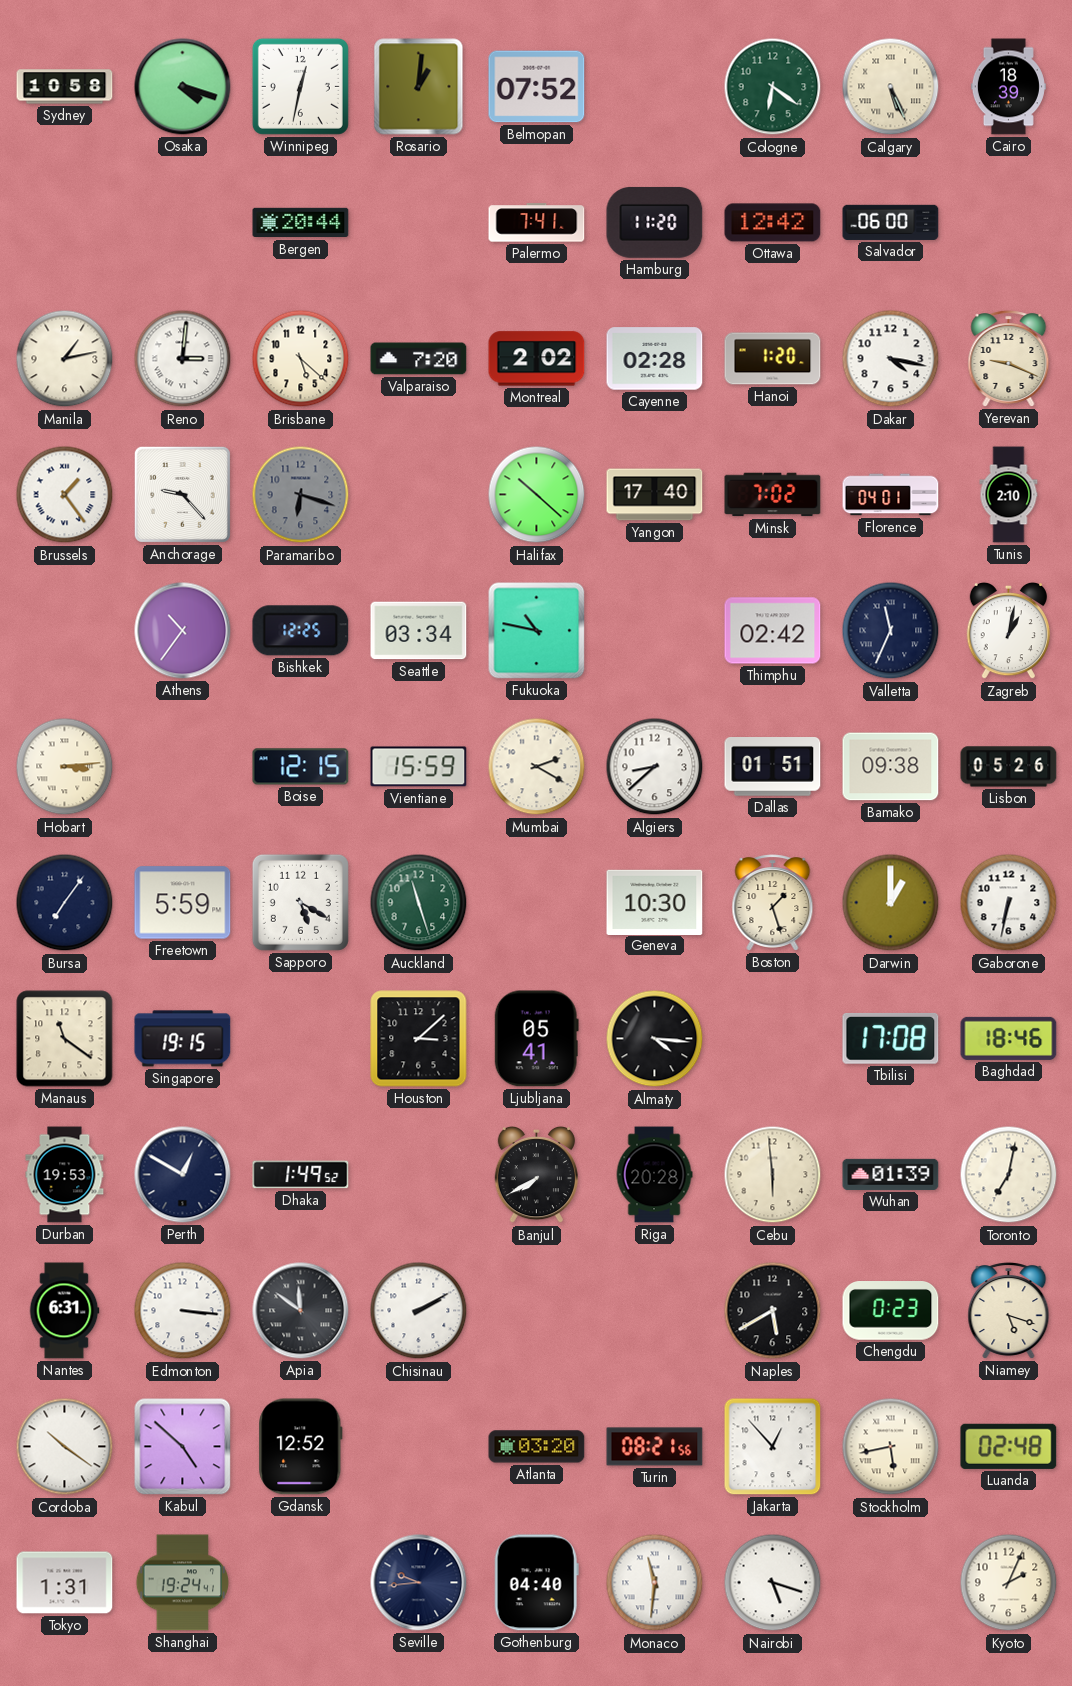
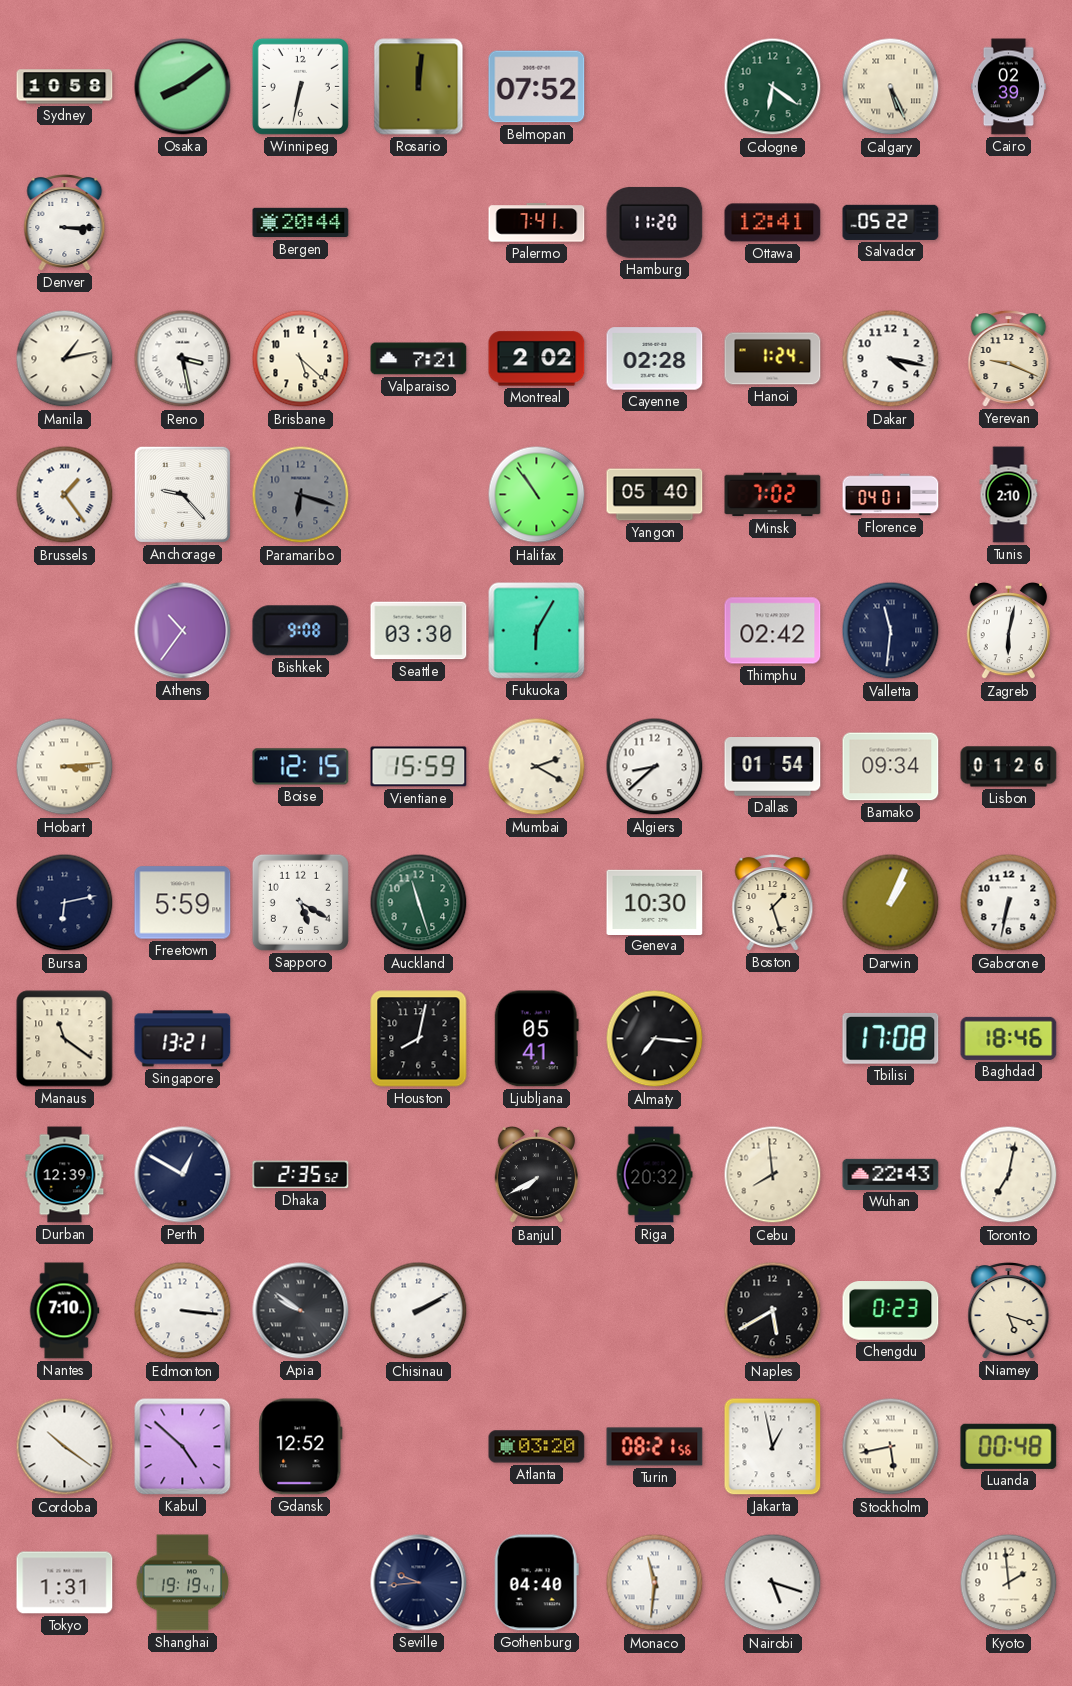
Osaka: 4:18 -> 8:09
Winnipeg: 12:32 -> 6:32
Rosario: 1:01 -> 12:01
Cairo: 18:39 -> 02:39
Denver: none -> 3:15
Ottawa: 12:42 -> 12:41
Salvador: 06:00 -> 05:22
Reno: 3:01 -> 3:28
Valparaiso: 7:20 -> 7:21
Hanoi: 1:20 -> 1:24
Halifax: 10:22 -> 10:54
Yangon: 17:40 -> 05:40
Bishkek: 12:25 -> 9:08
Seattle: 03:34 -> 03:30
Fukuoka: 10:47 -> 6:05
Valletta: 11:34 -> 11:31
Zagreb: 1:02 -> 6:02
Dallas: 01:51 -> 01:54
Bamako: 09:38 -> 09:34
Lisbon: 05:26 -> 01:26
Bursa: 7:06 -> 6:13
Darwin: 1:00 -> 1:04
Singapore: 19:15 -> 13:21
Houston: 3:08 -> 8:02
Almaty: 4:16 -> 7:16
Durban: 19:53 -> 12:39
Dhaka: 1:49 -> 2:35
Riga: 20:28 -> 20:32
Cebu: 5:59 -> 7:59
Wuhan: 01:39 -> 22:43
Nantes: 6:31 -> 7:10
Apia: 11:51 -> 9:51
Jakarta: 12:53 -> 12:58
Luanda: 02:48 -> 00:48
Shanghai: 19:24 -> 19:19
Kyoto: 2:04 -> 1:59
